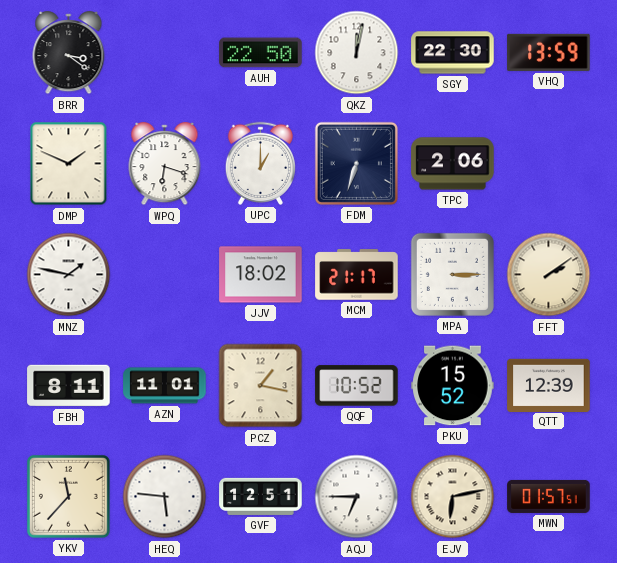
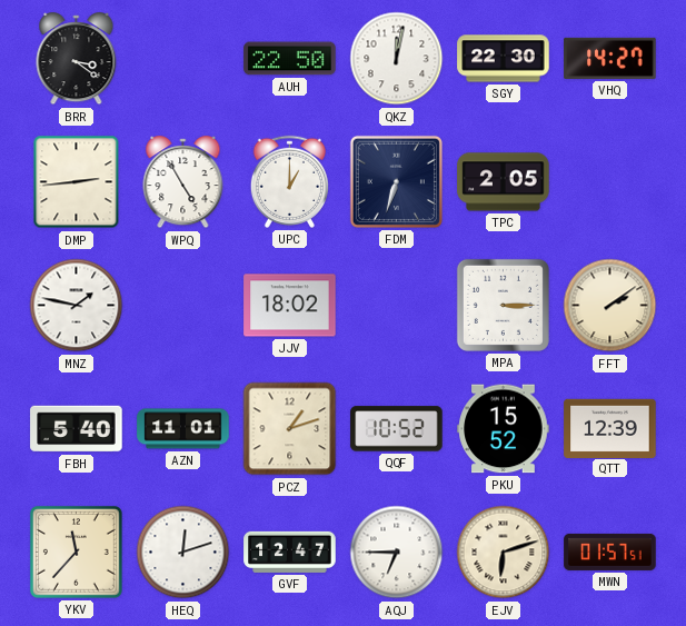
VHQ: 13:59 -> 14:27
DMP: 1:49 -> 2:44
WPQ: 6:18 -> 4:55
TPC: 2:06 -> 2:05
MCM: 21:17 -> none
FBH: 8:11 -> 5:40
PCZ: 1:17 -> 1:12
HEQ: 5:46 -> 12:12
GVF: 12:51 -> 12:47
EJV: 6:13 -> 6:12
